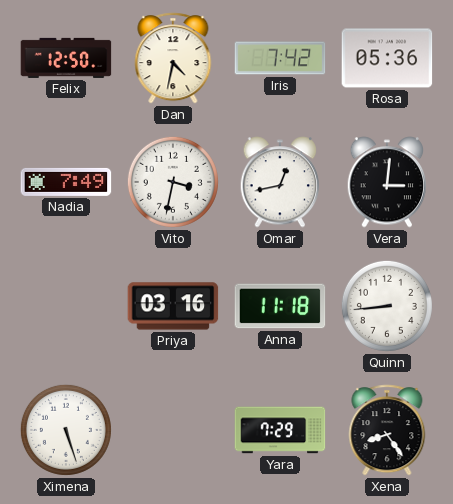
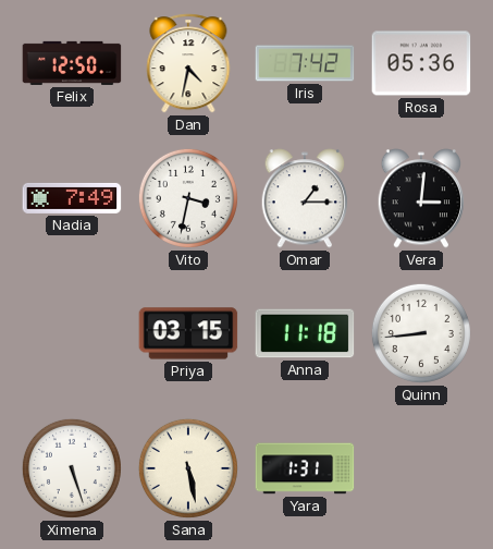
Omar: 12:43 -> 1:15
Priya: 03:16 -> 03:15
Sana: none -> 5:28
Yara: 7:29 -> 1:31
Xena: 8:24 -> none
